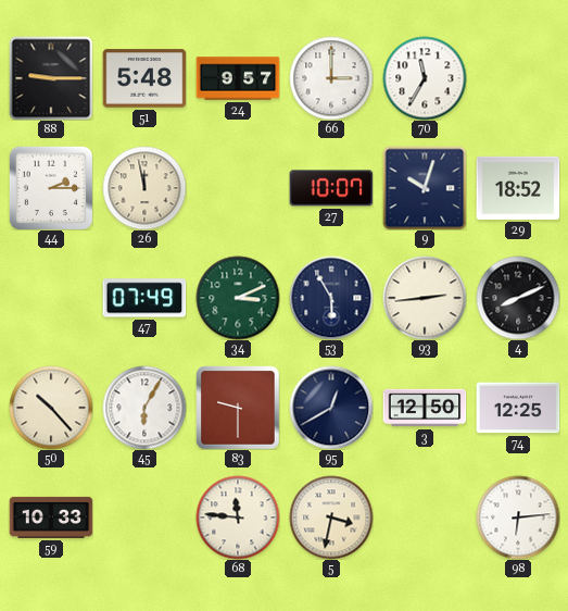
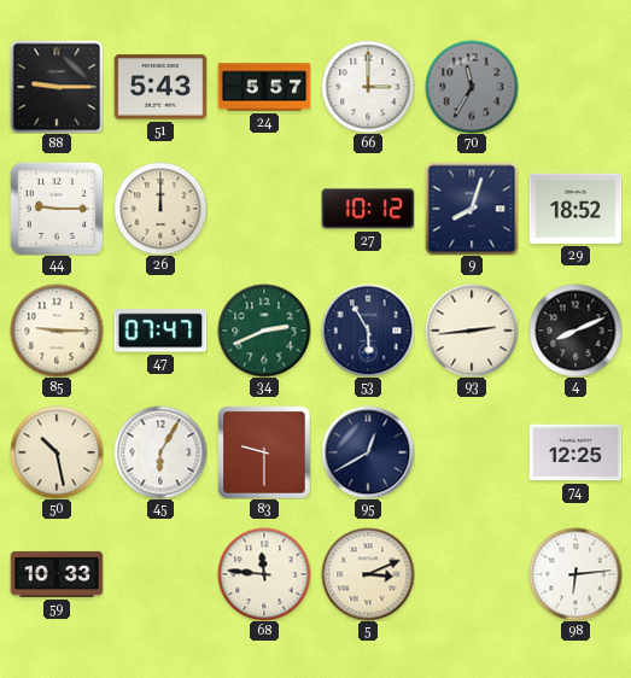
51: 5:48 -> 5:43
24: 9:57 -> 5:57
70 dial: white -> grey
44: 2:15 -> 9:15
26: 11:58 -> 12:00
27: 10:07 -> 10:12
9: 10:03 -> 8:03
85: none -> 9:15
47: 07:49 -> 07:47
34: 3:11 -> 2:41
50: 10:23 -> 10:28
3: 12:50 -> none
5: 3:32 -> 3:11
